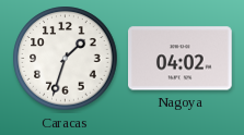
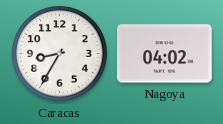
Caracas: 1:33 -> 8:35
